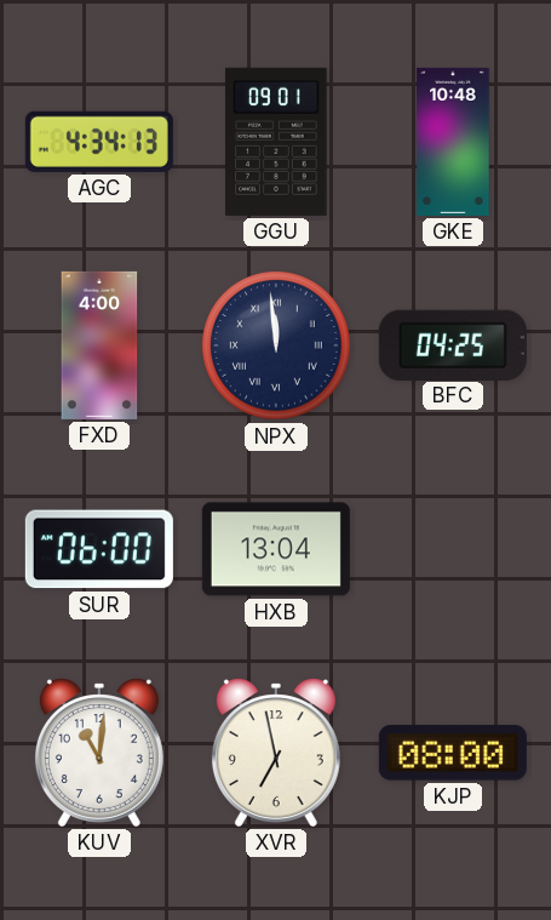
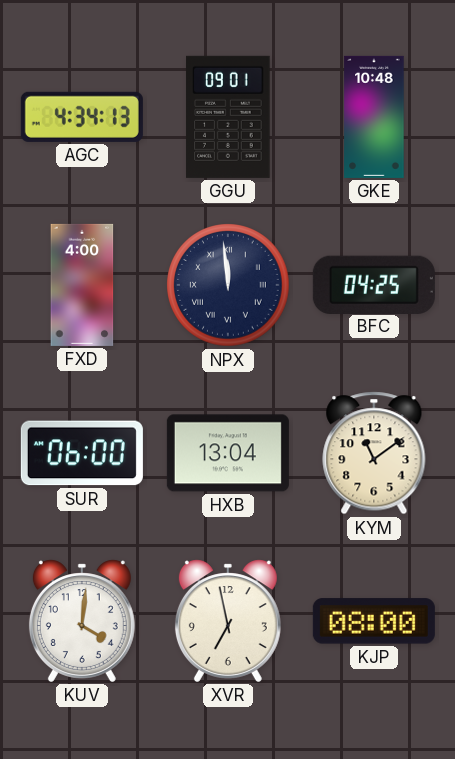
KYM: none -> 11:09
KUV: 11:01 -> 4:01
